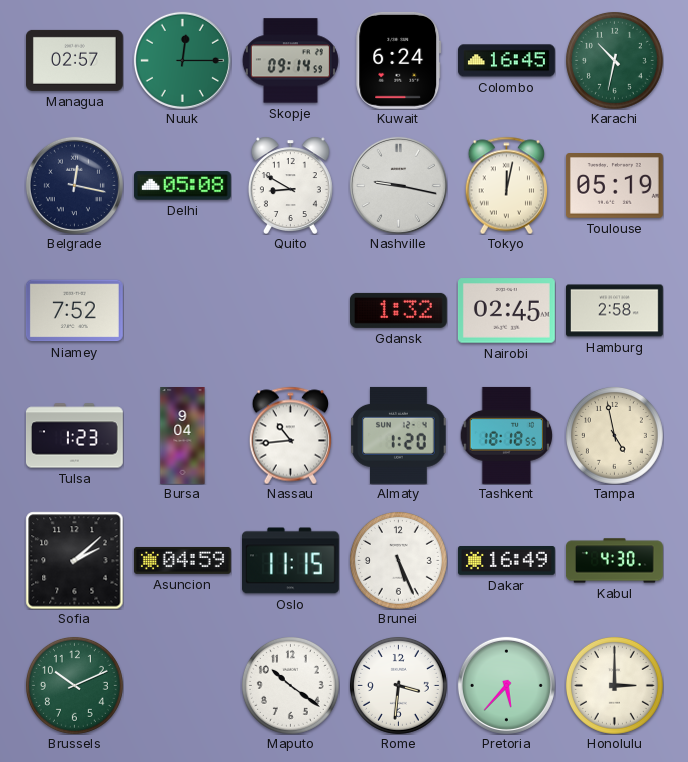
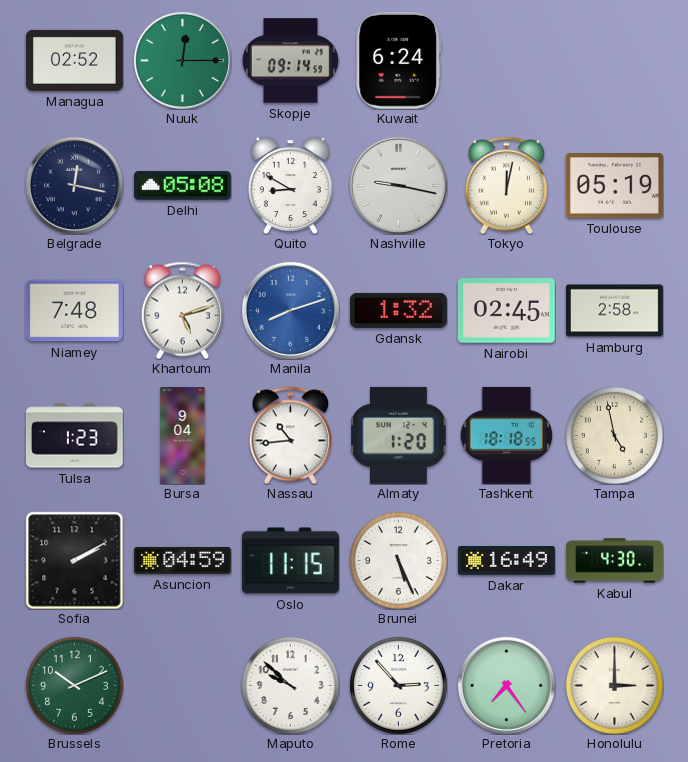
Managua: 02:57 -> 02:52
Colombo: 16:45 -> none
Karachi: 10:32 -> none
Niamey: 7:52 -> 7:48
Khartoum: none -> 5:12
Manila: none -> 8:12
Sofia: 2:08 -> 2:10
Maputo: 10:21 -> 9:52
Rome: 3:31 -> 2:53
Pretoria: 5:37 -> 7:24
